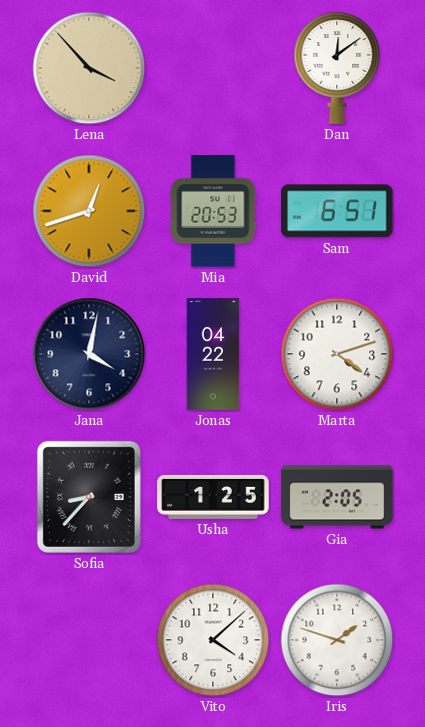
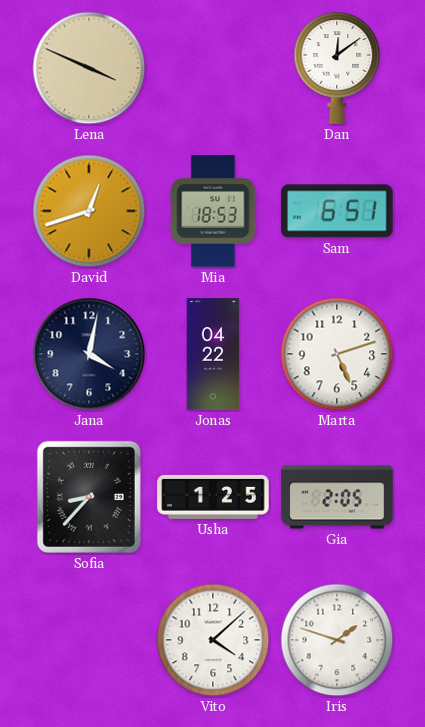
Lena: 3:53 -> 3:49
Mia: 20:53 -> 18:53
Marta: 4:12 -> 5:12
